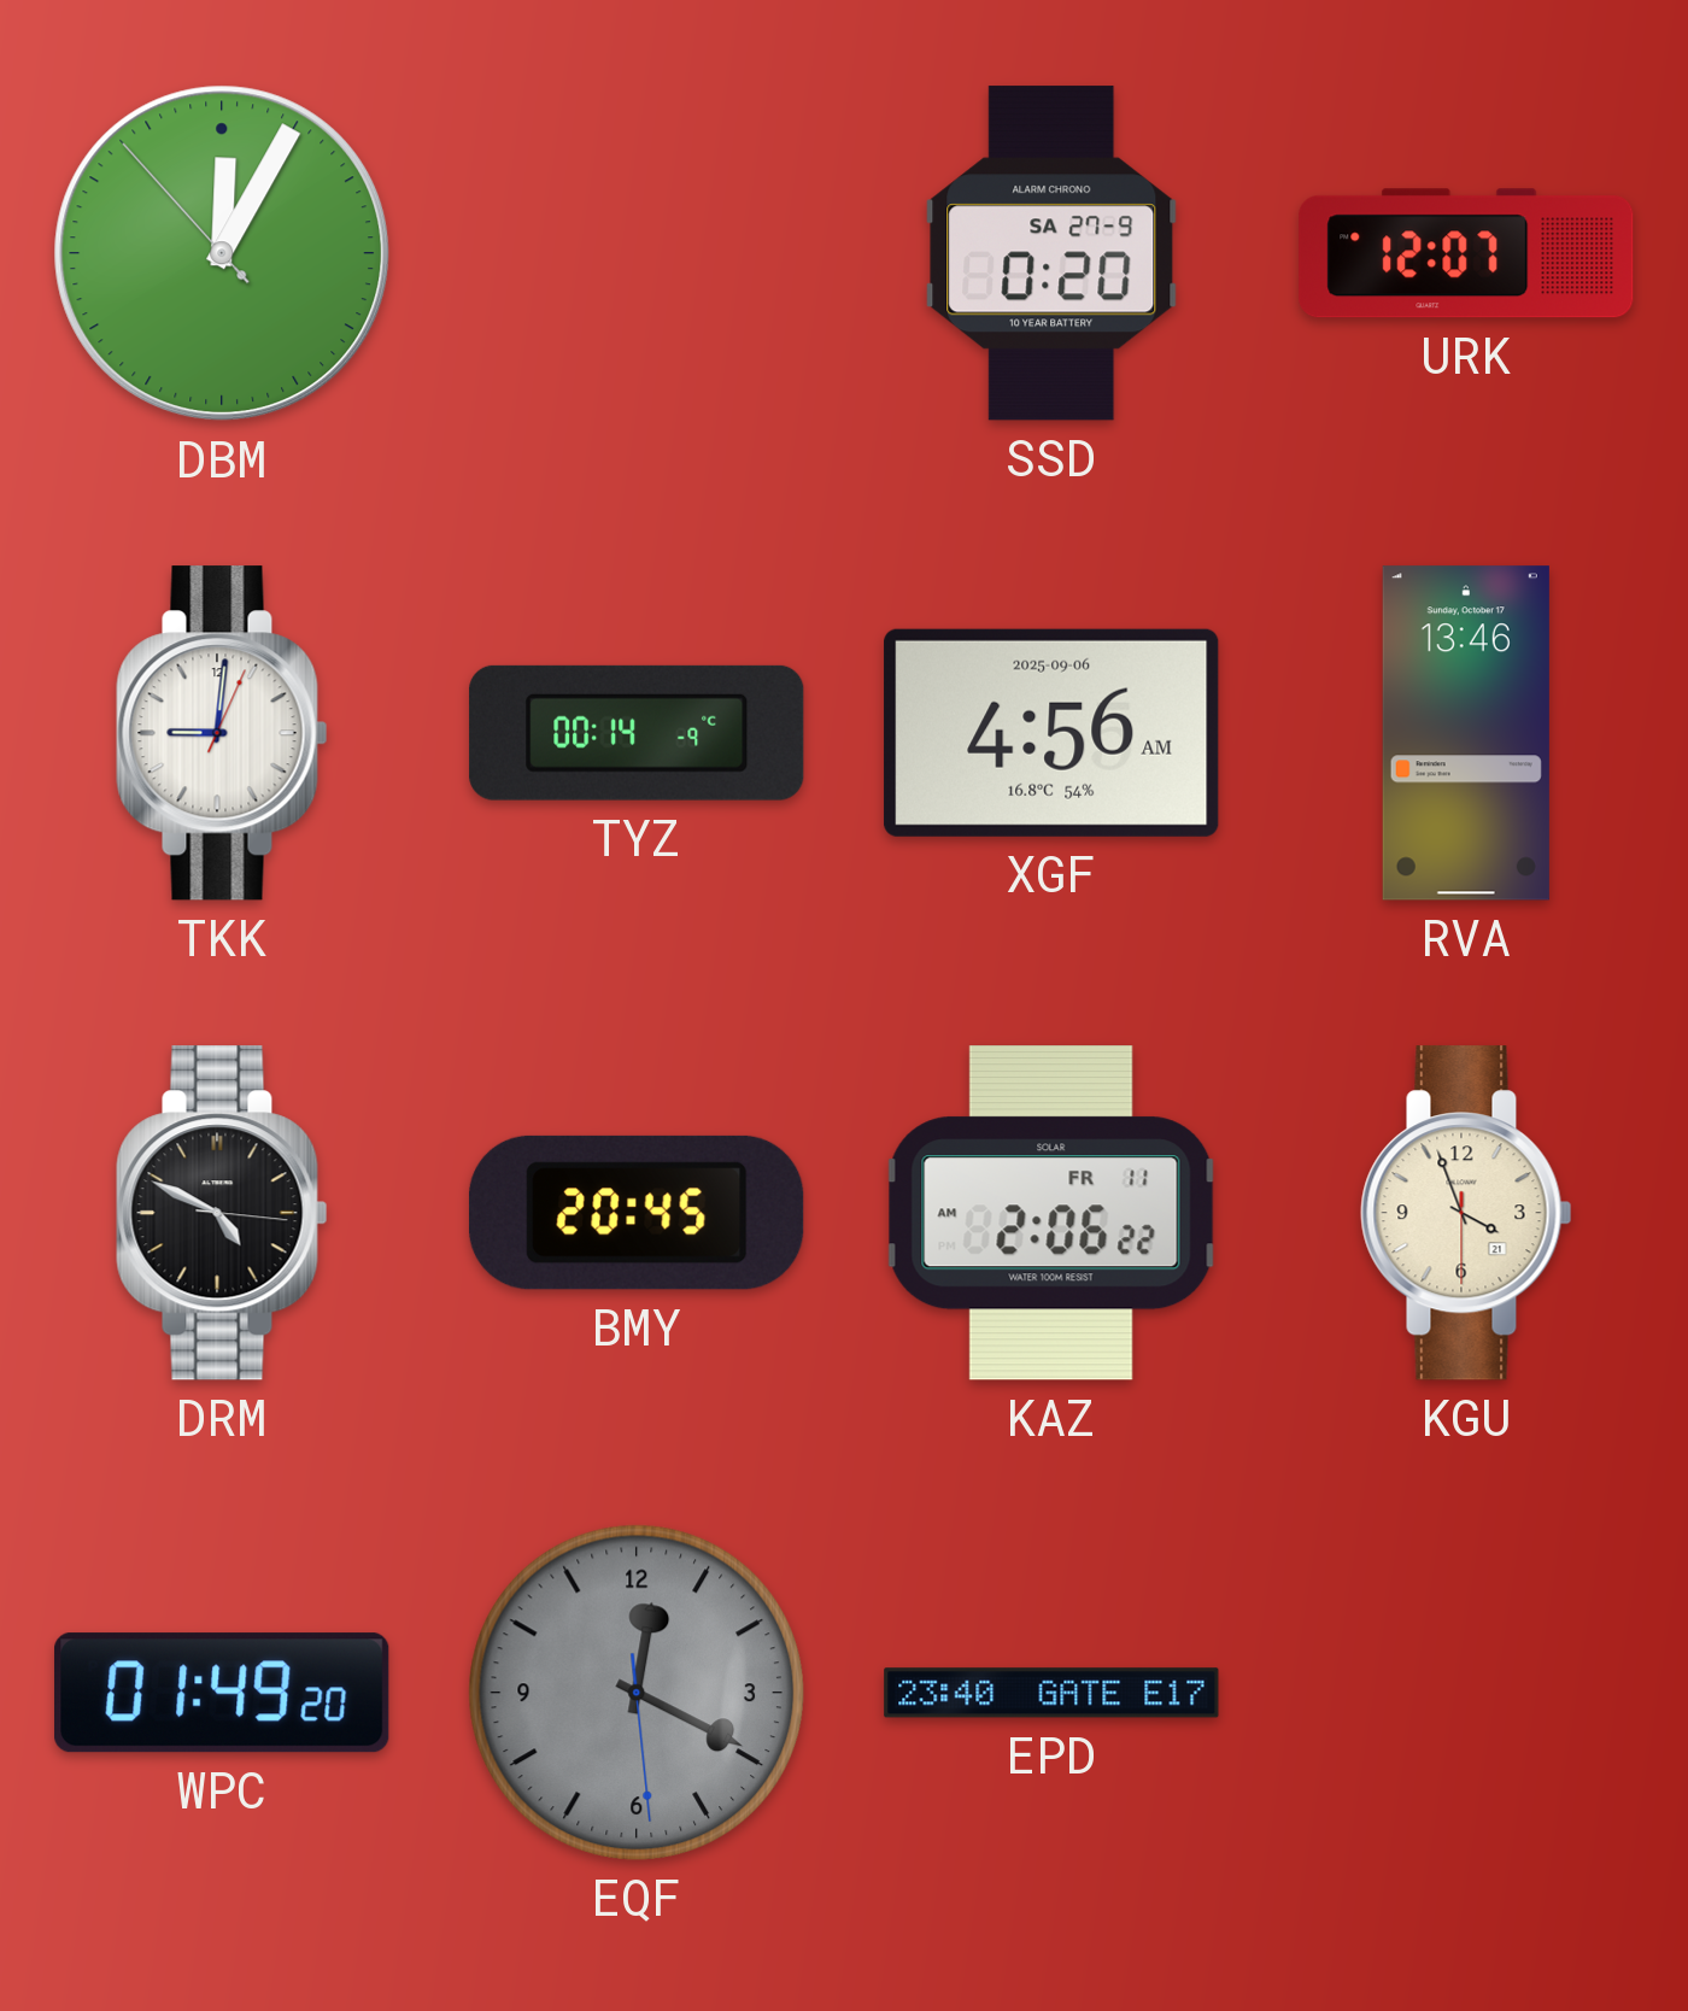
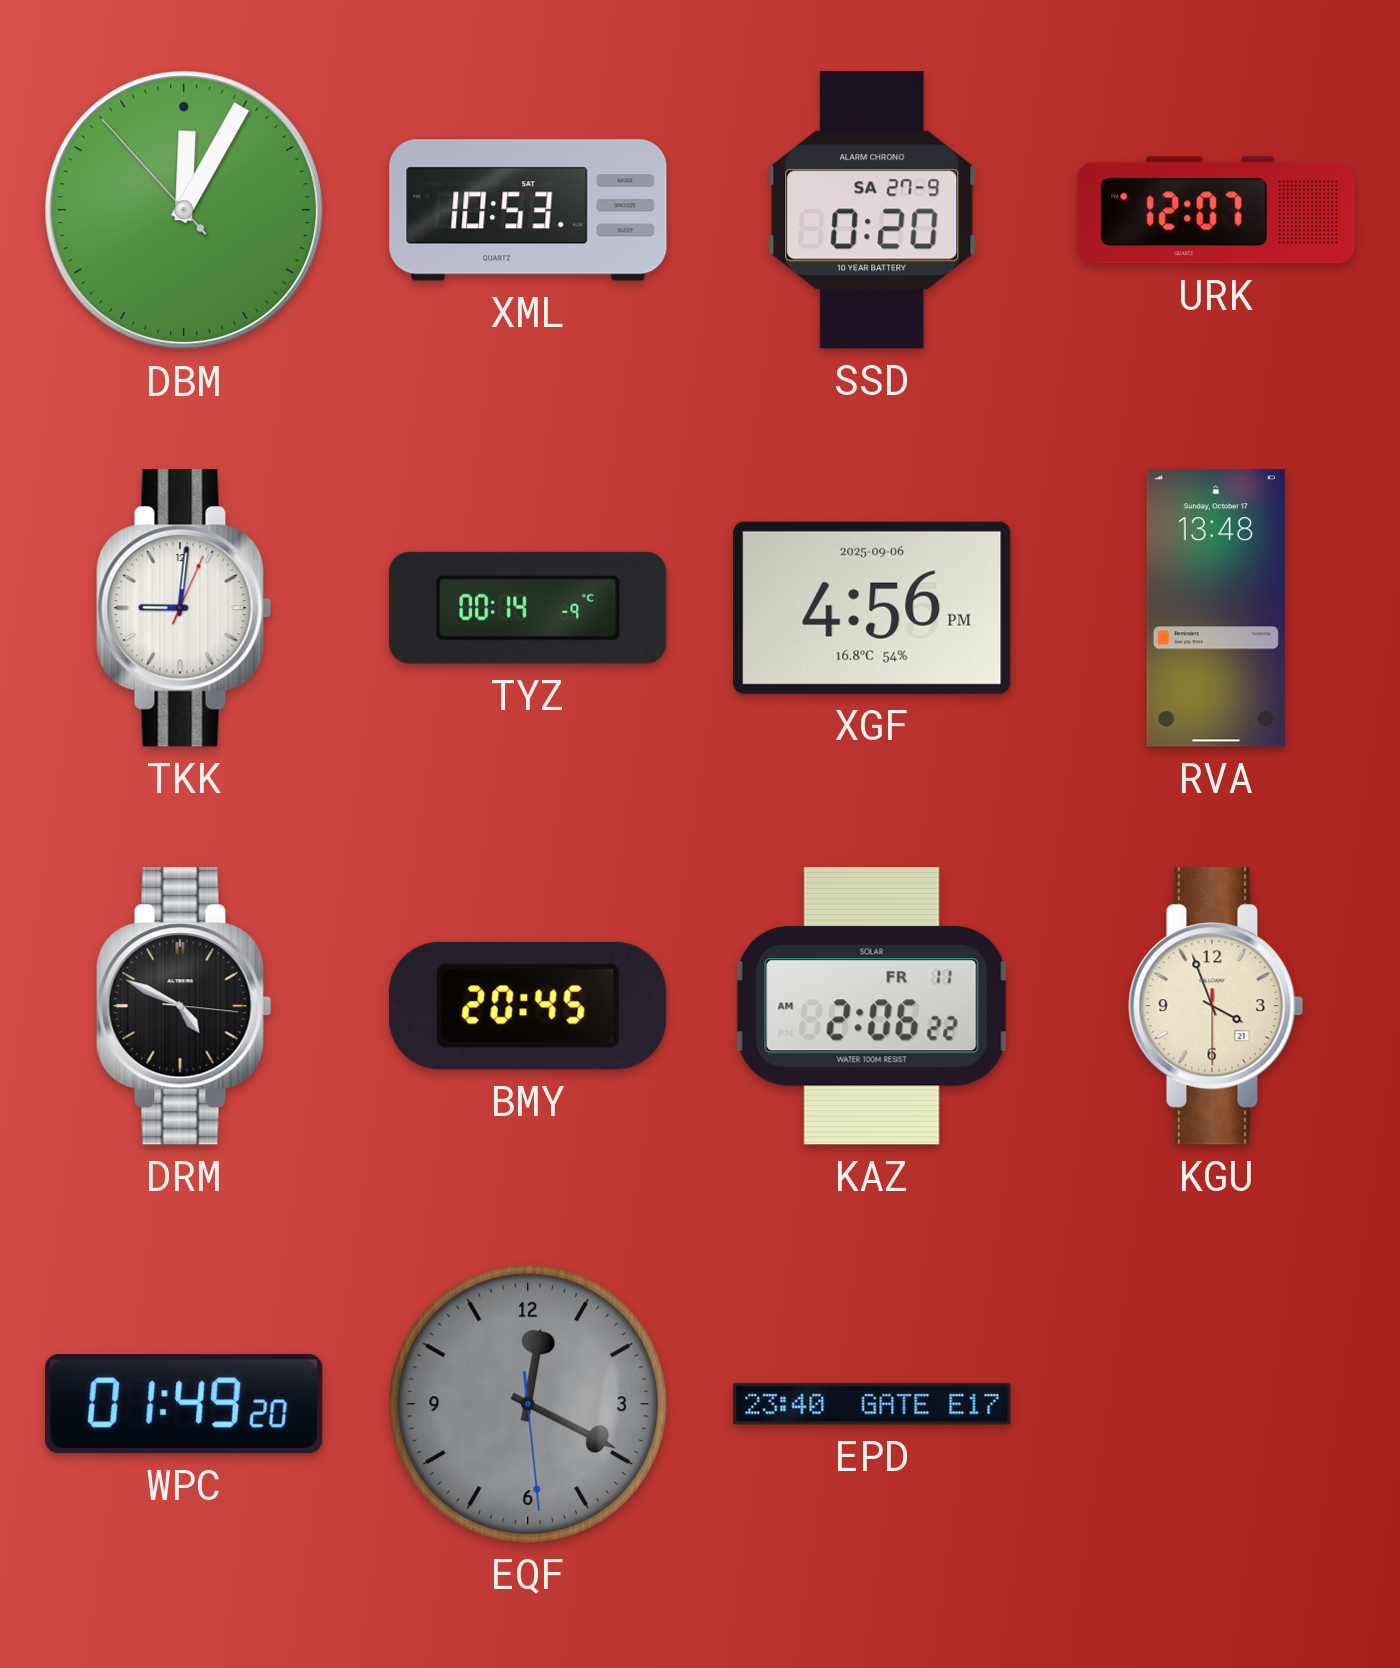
XML: none -> 10:53
XGF: 4:56 AM -> 4:56 PM
RVA: 13:46 -> 13:48
